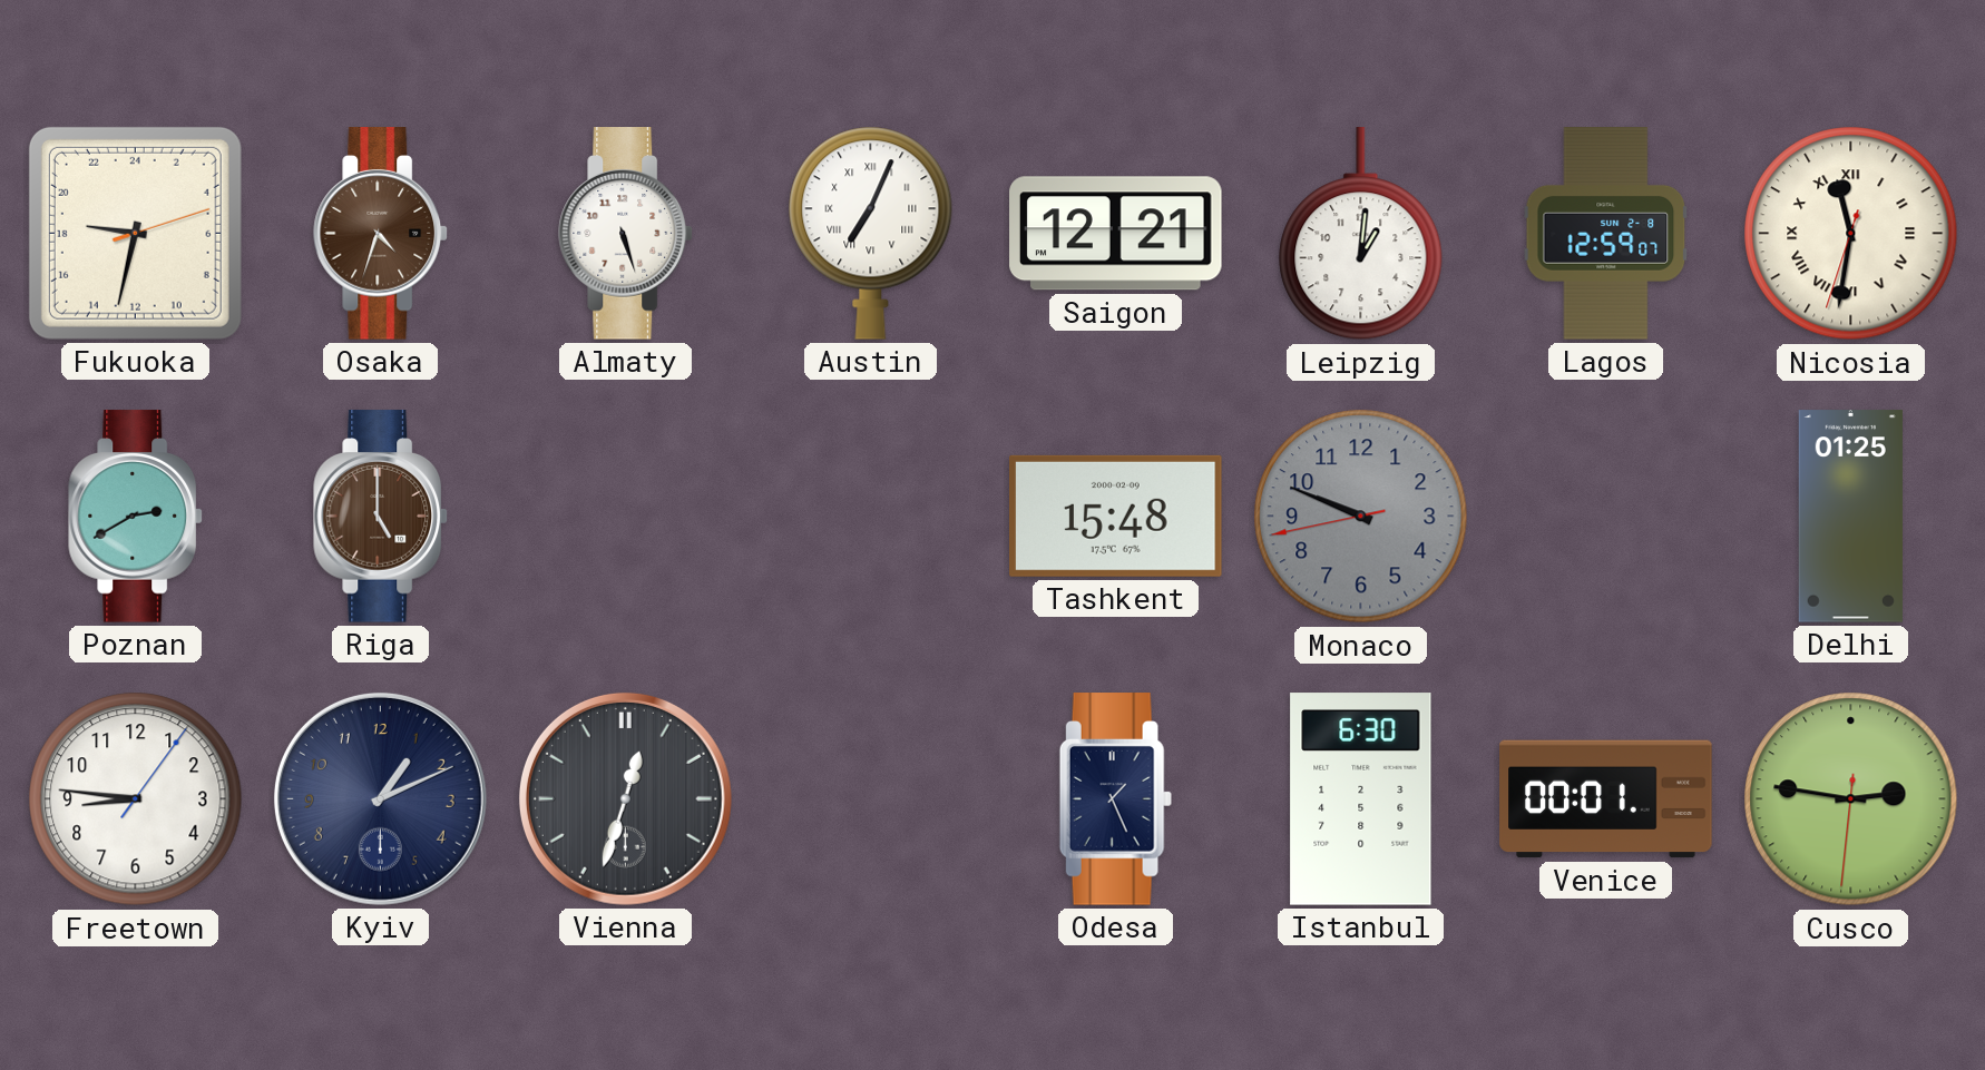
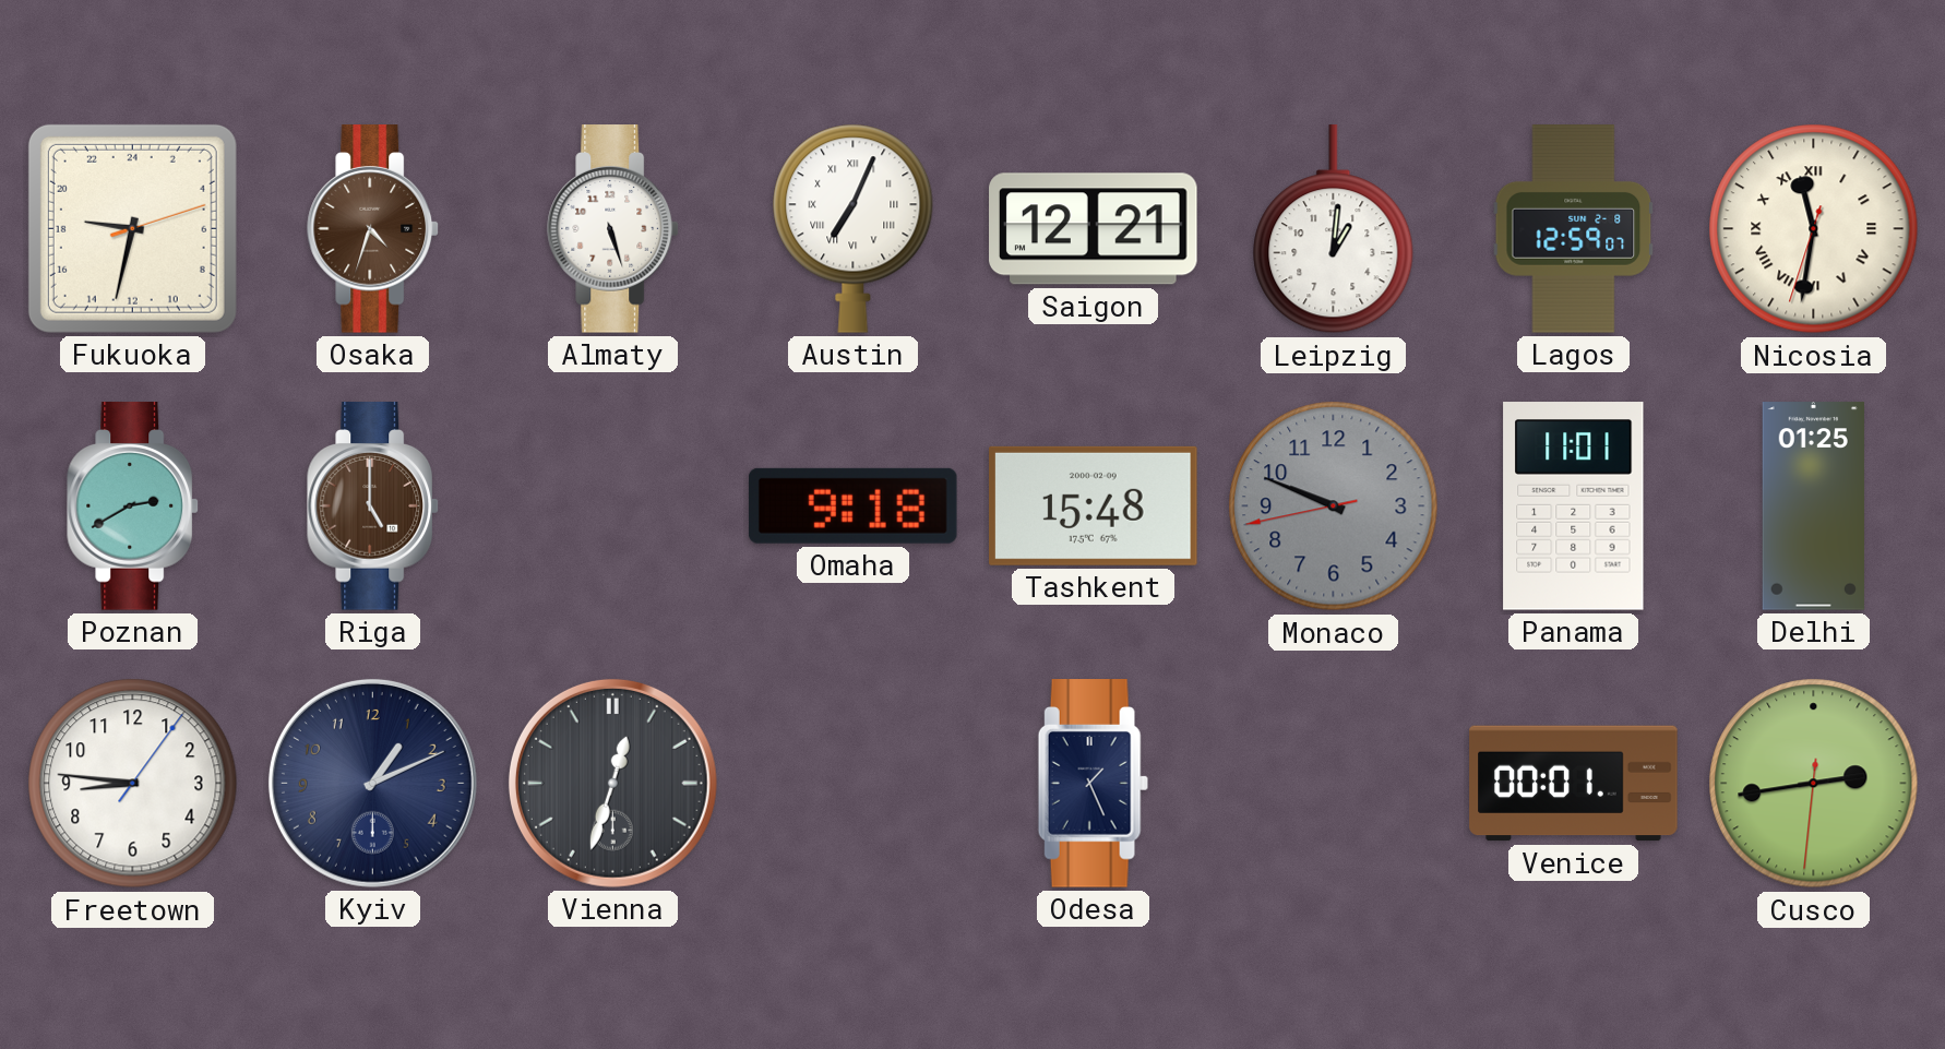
Omaha: none -> 9:18
Panama: none -> 11:01
Istanbul: 6:30 -> none
Cusco: 2:46 -> 2:43
